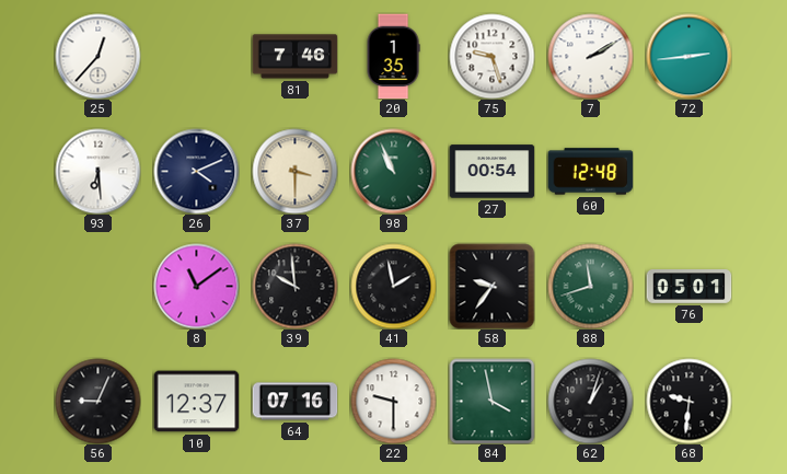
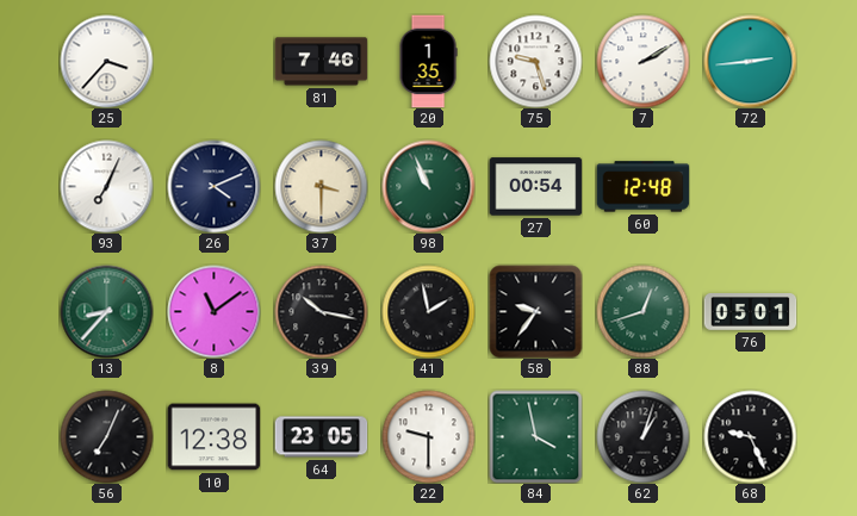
25: 12:37 -> 3:37
93: 6:29 -> 7:04
13: none -> 8:37
39: 9:59 -> 10:17
88: 11:42 -> 12:42
56: 9:04 -> 7:04
10: 12:37 -> 12:38
64: 07:16 -> 23:05
68: 9:31 -> 9:26
